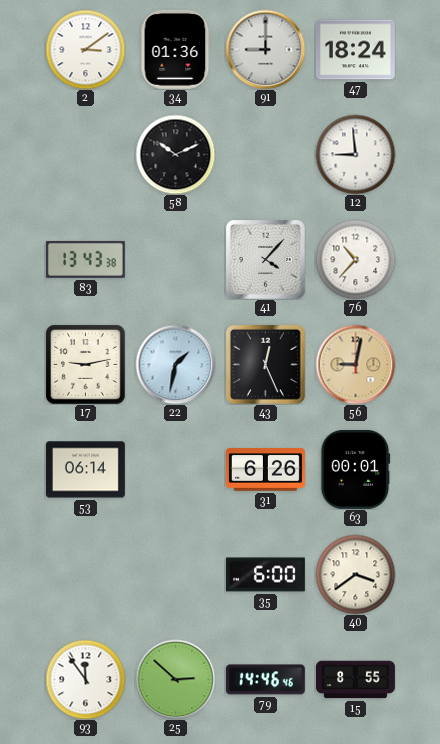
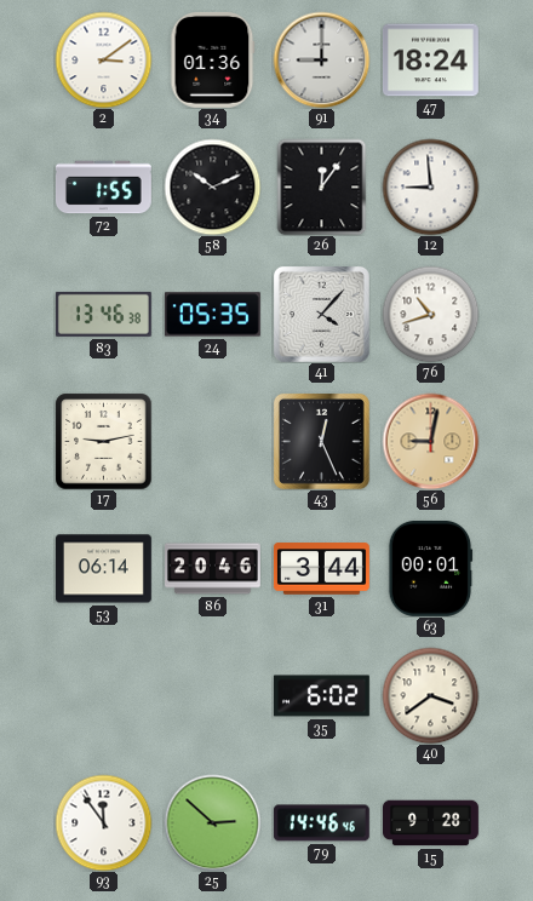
72: none -> 1:55
26: none -> 12:06
83: 13:43 -> 13:46
24: none -> 05:35
76: 10:37 -> 10:42
22: 1:32 -> none
86: none -> 20:46
31: 6:26 -> 3:44
35: 6:00 -> 6:02
15: 8:55 -> 9:28
